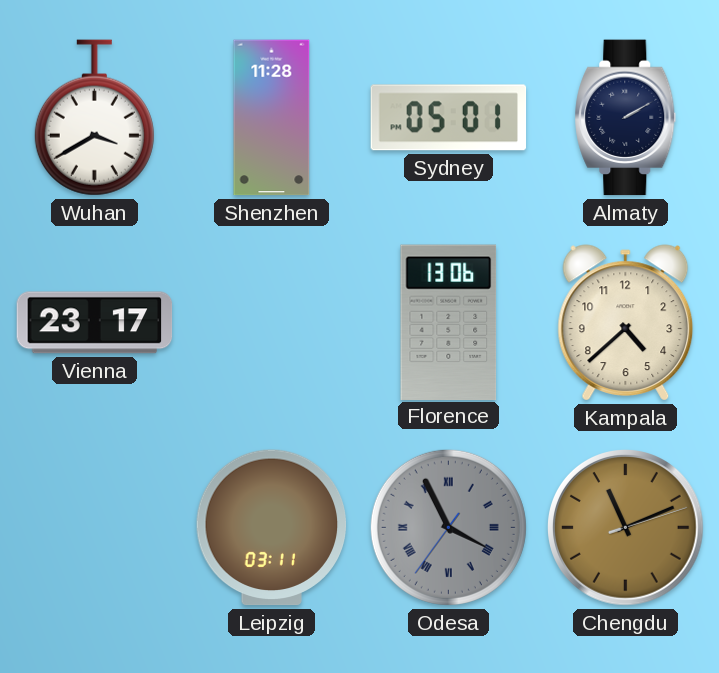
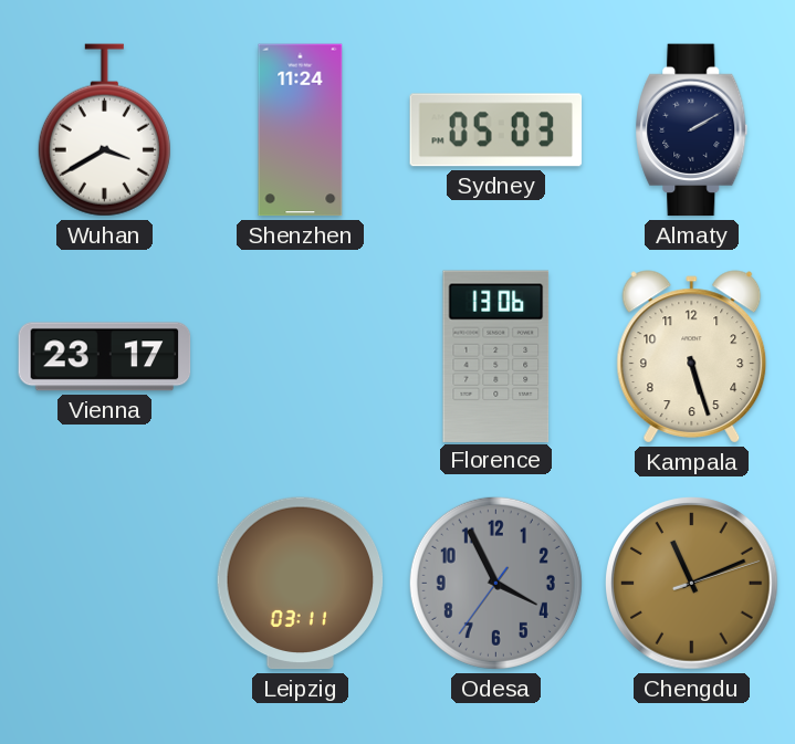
Shenzhen: 11:28 -> 11:24
Sydney: 05:01 -> 05:03
Kampala: 4:38 -> 5:27
Odesa numerals: Roman -> Arabic
